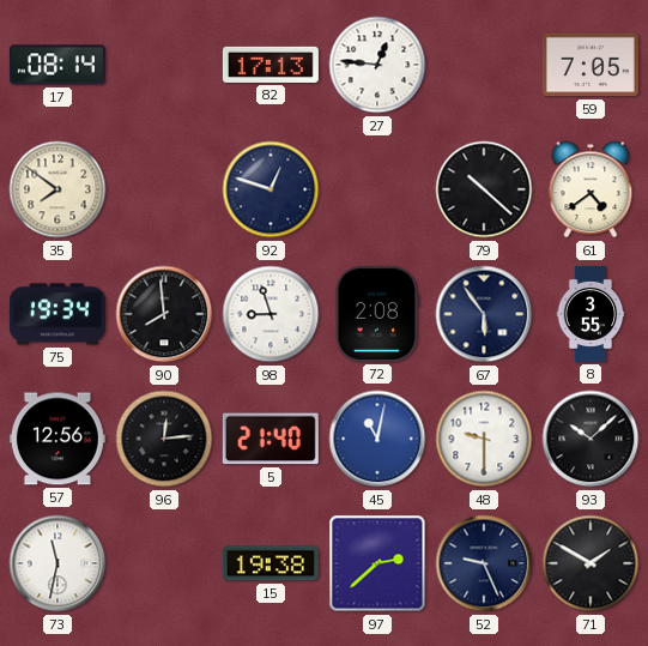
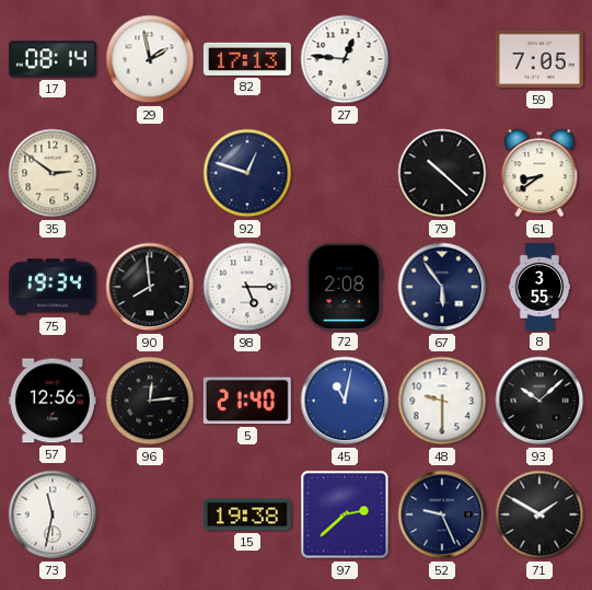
29: none -> 1:58
35: 7:51 -> 2:51
61: 4:39 -> 8:39
98: 8:57 -> 5:15
